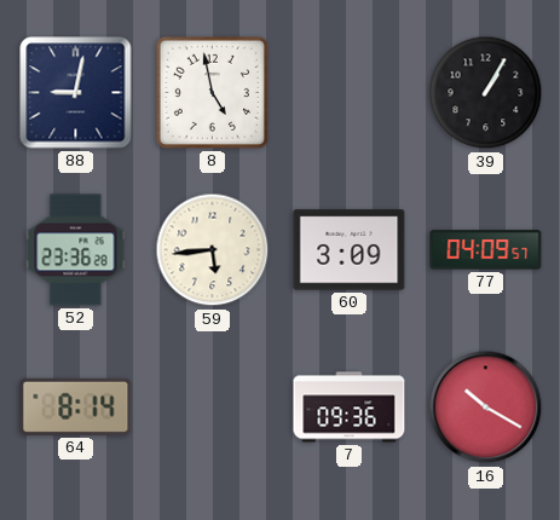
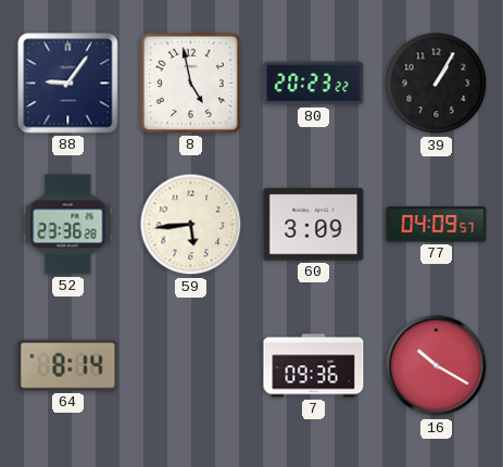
88: 9:02 -> 9:06
80: none -> 20:23
